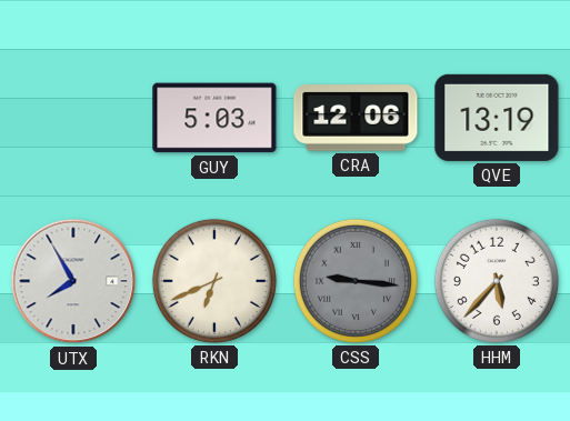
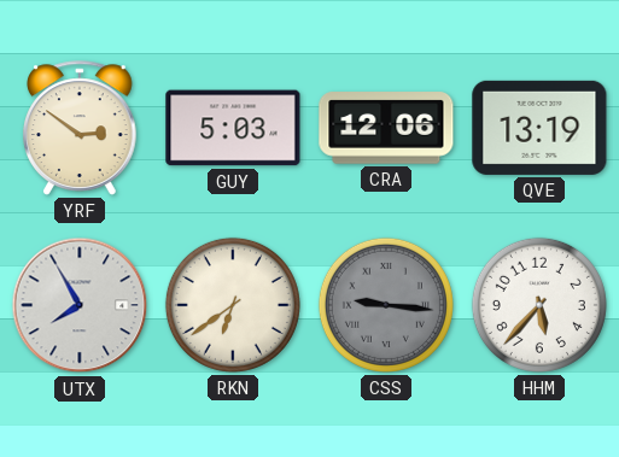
YRF: none -> 2:51
RKN: 6:41 -> 6:39
